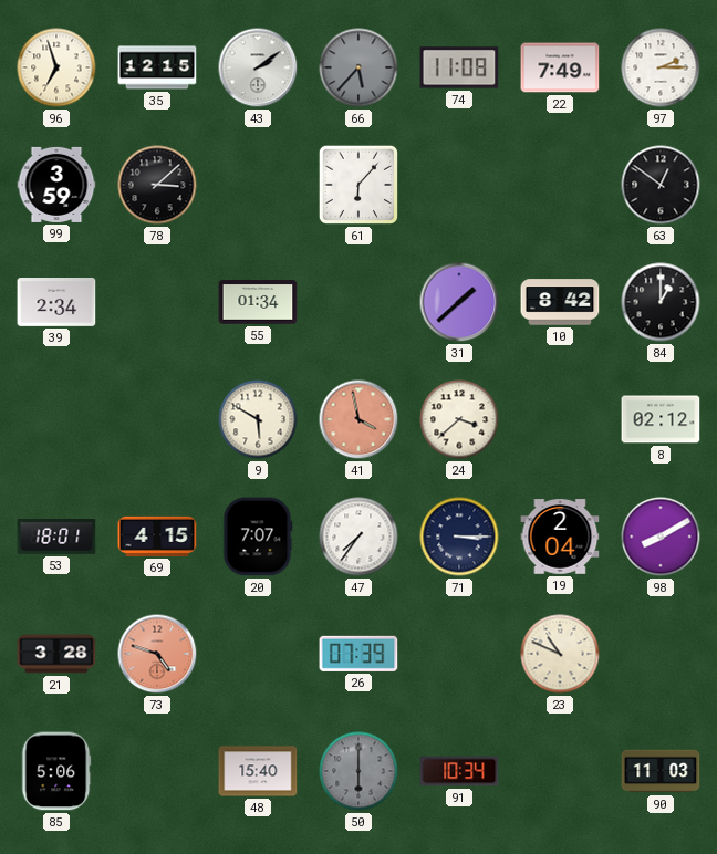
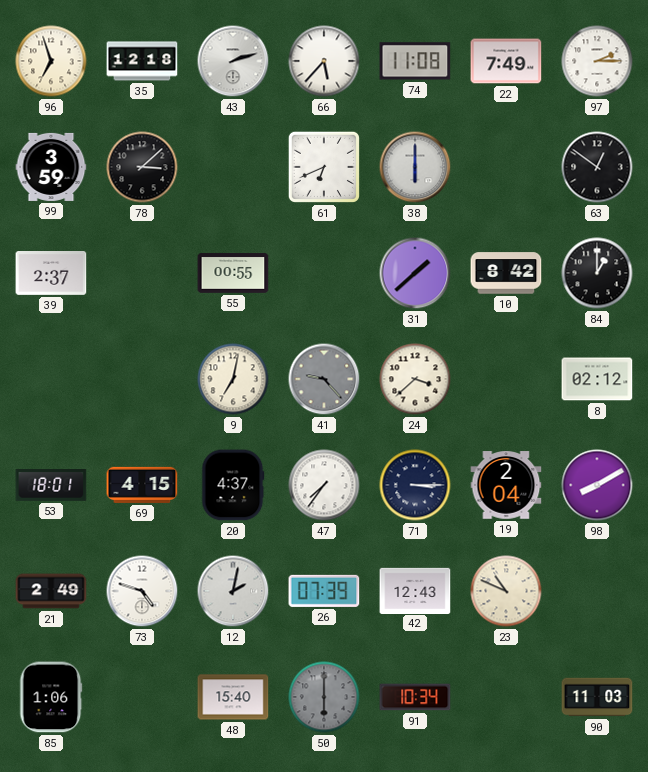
35: 12:15 -> 12:18
43: 2:09 -> 2:12
66 dial: grey -> white
61: 6:07 -> 6:41
38: none -> 6:00
39: 2:34 -> 2:37
55: 01:34 -> 00:55
9: 5:50 -> 7:02
41: 3:58 -> 9:23
41 dial: salmon -> grey
20: 7:07 -> 4:37
21: 3:28 -> 2:49
73 dial: salmon -> white
12: none -> 2:02
42: none -> 12:43
85: 5:06 -> 1:06
